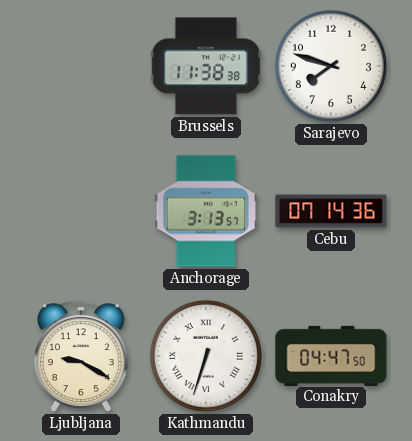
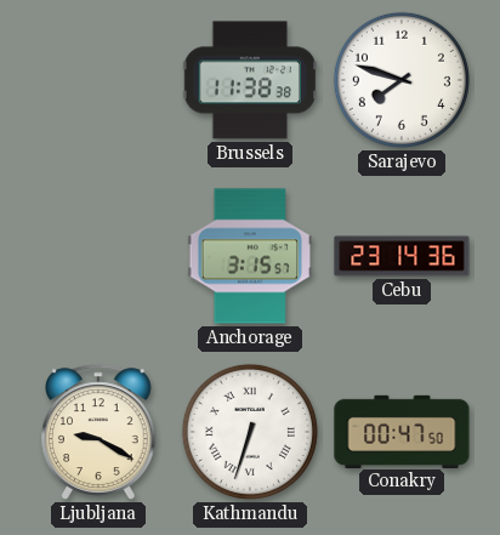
Anchorage: 3:13 -> 3:15
Cebu: 07:14 -> 23:14
Conakry: 04:47 -> 00:47
